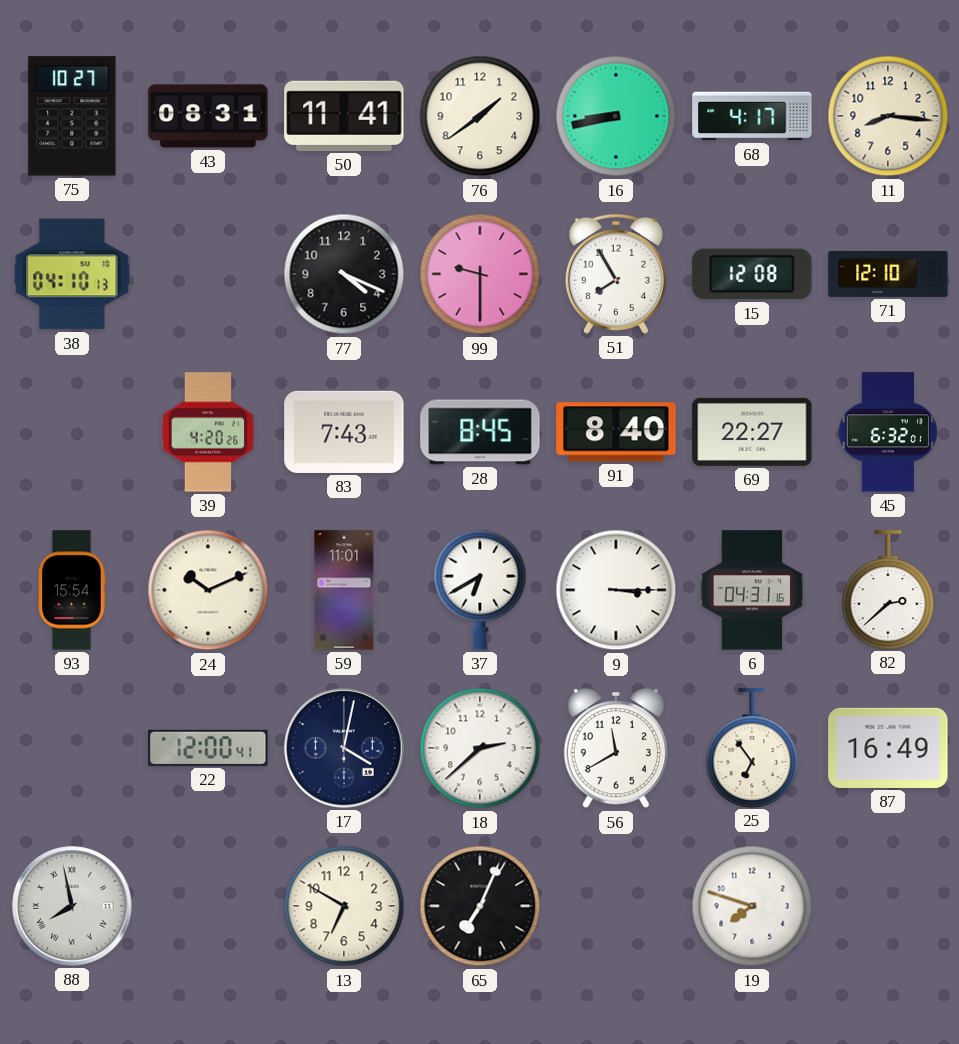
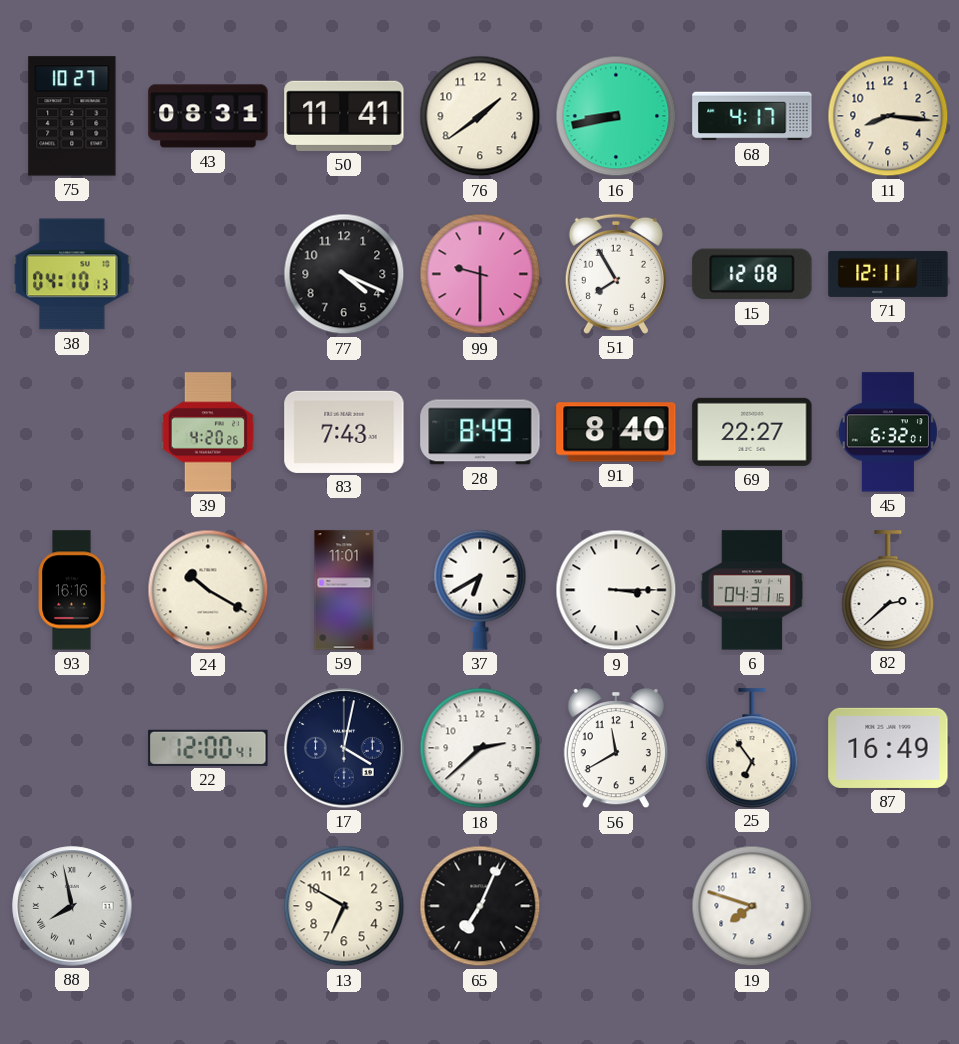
71: 12:10 -> 12:11
28: 8:45 -> 8:49
93: 15:54 -> 16:16
24: 10:11 -> 10:20
